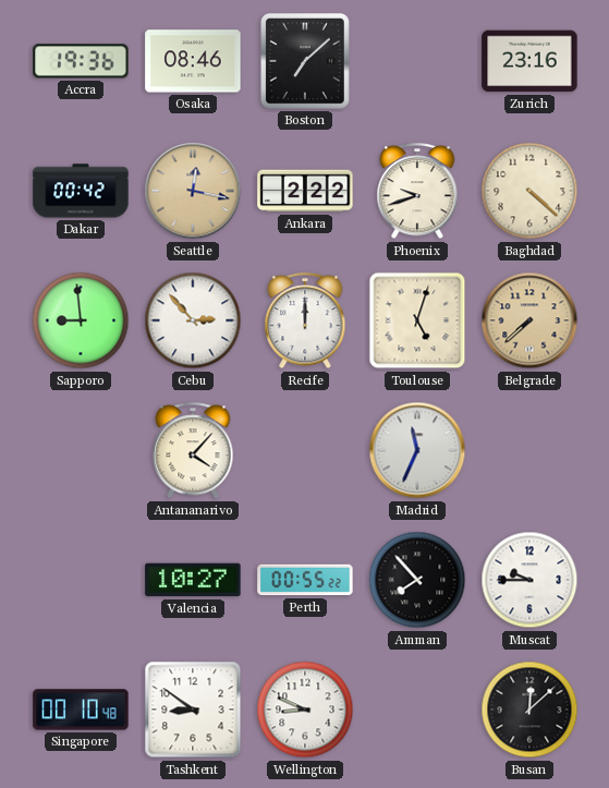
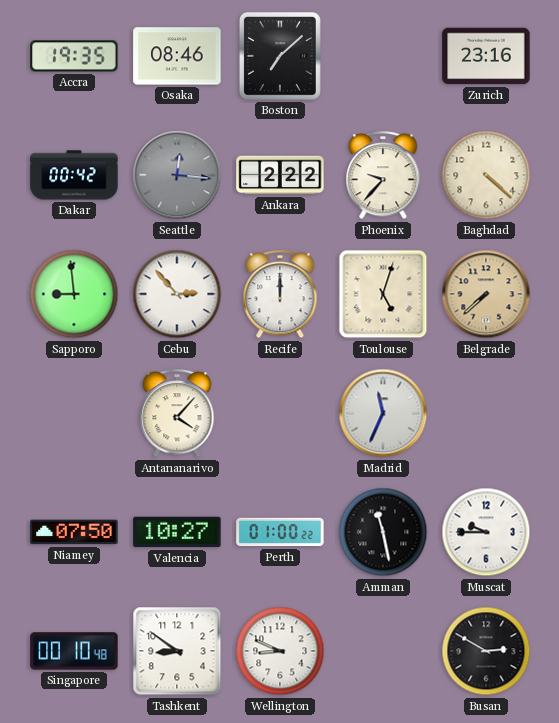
Accra: 19:36 -> 19:35
Seattle: 12:17 -> 12:16
Seattle dial: champagne -> grey
Phoenix: 9:42 -> 9:37
Niamey: none -> 07:50
Perth: 00:55 -> 01:00
Amman: 7:53 -> 11:28
Busan: 12:08 -> 2:50
